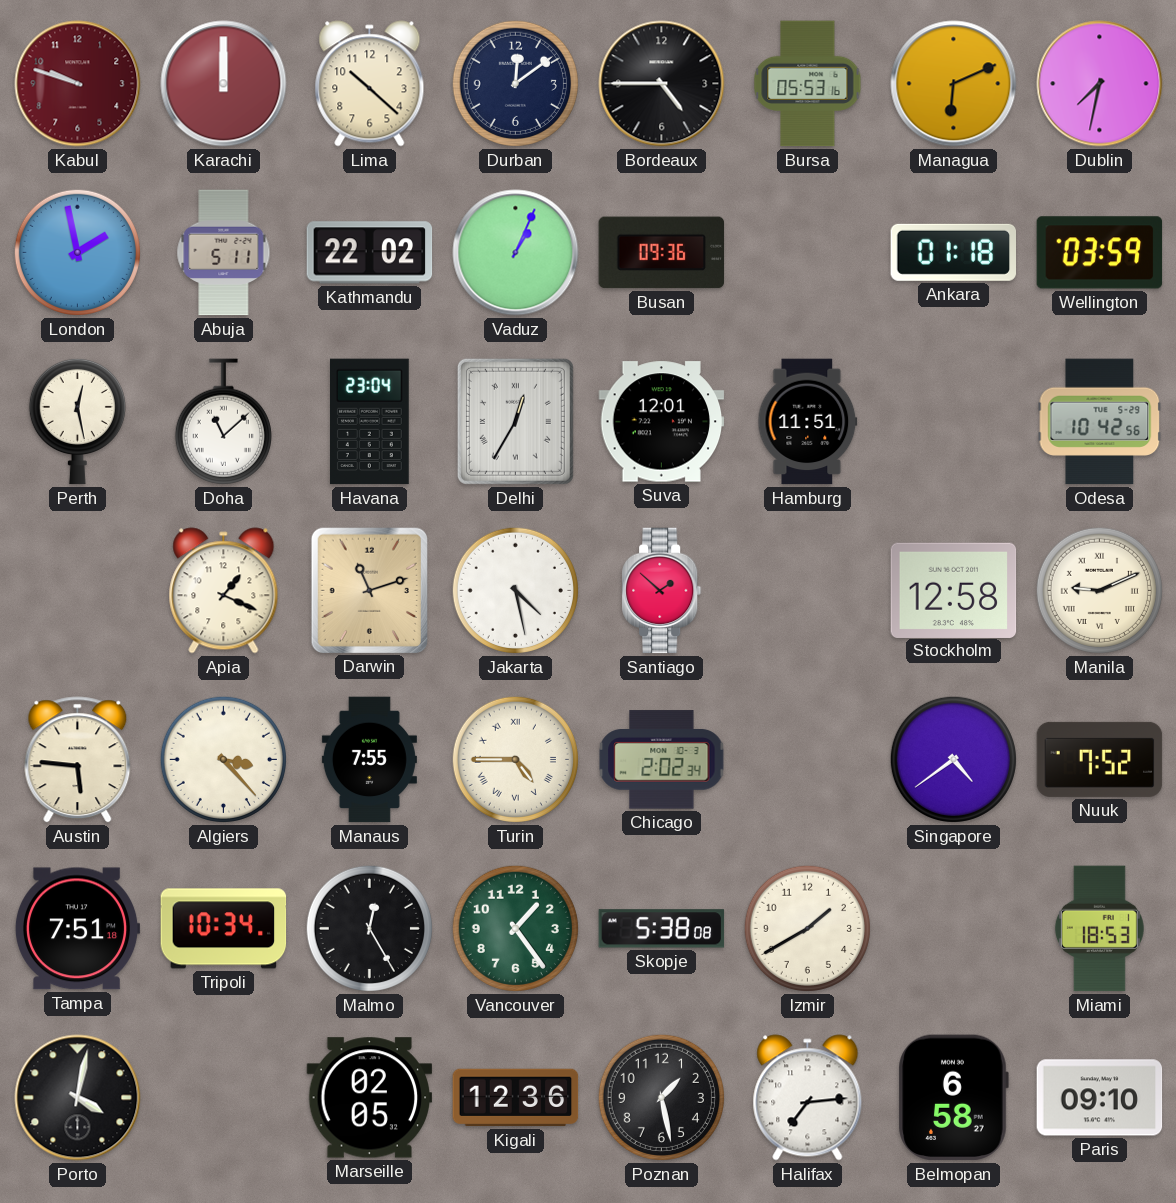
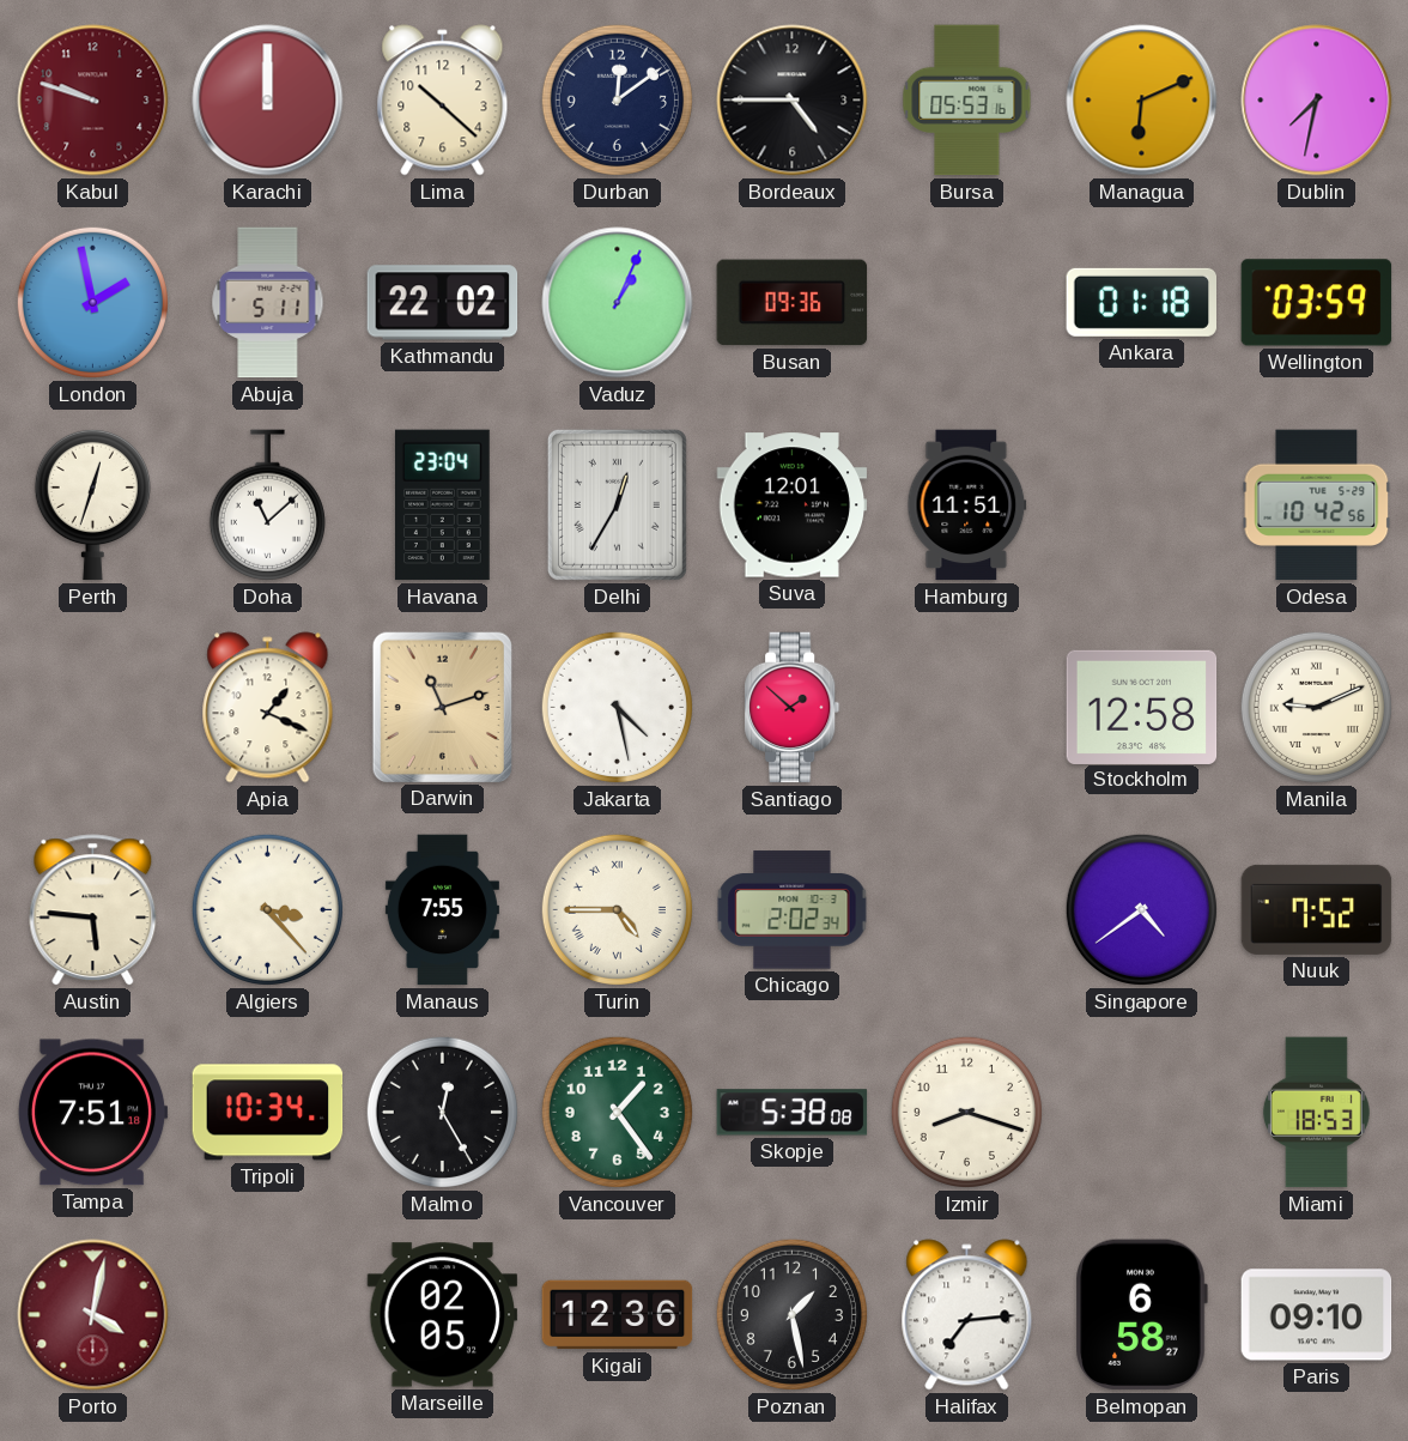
Perth: 12:28 -> 12:33
Izmir: 1:40 -> 8:18
Porto dial: black -> burgundy
